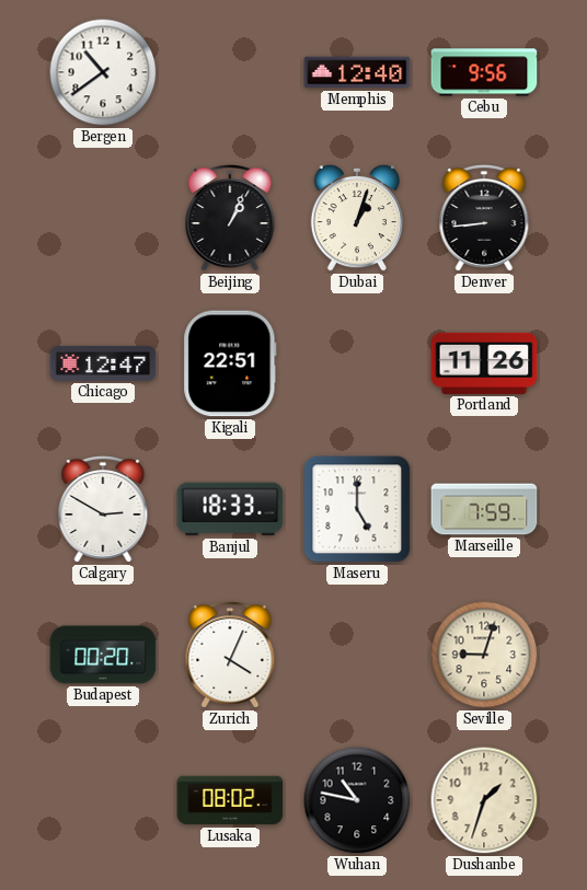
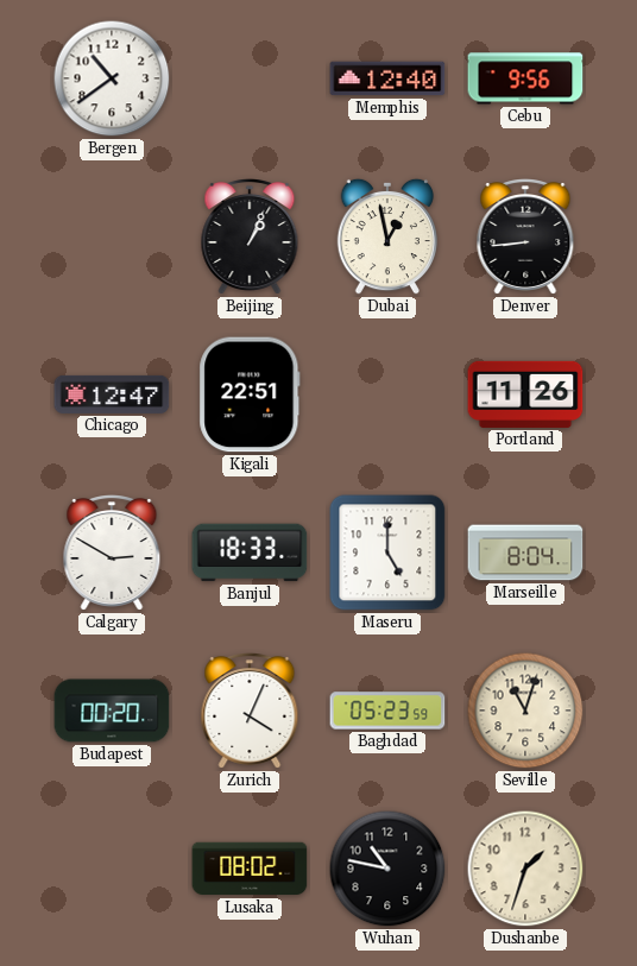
Dubai: 1:03 -> 12:58
Marseille: 7:59 -> 8:04
Baghdad: none -> 05:23
Seville: 9:03 -> 11:03
